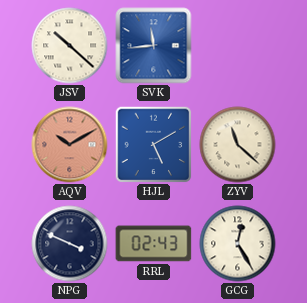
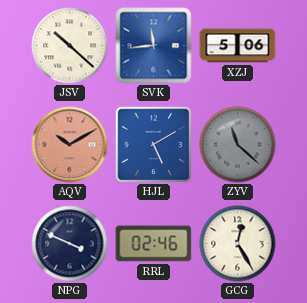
XZJ: none -> 5:06
ZYV dial: cream -> grey
RRL: 02:43 -> 02:46
